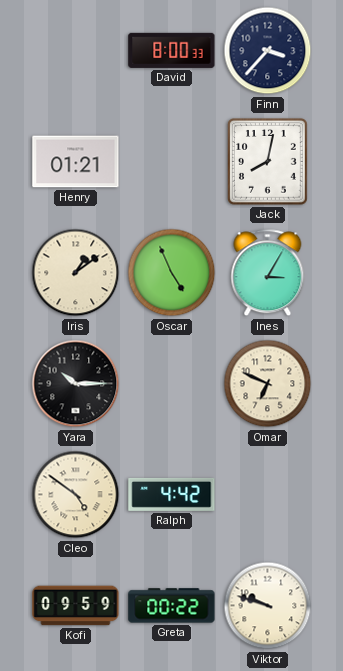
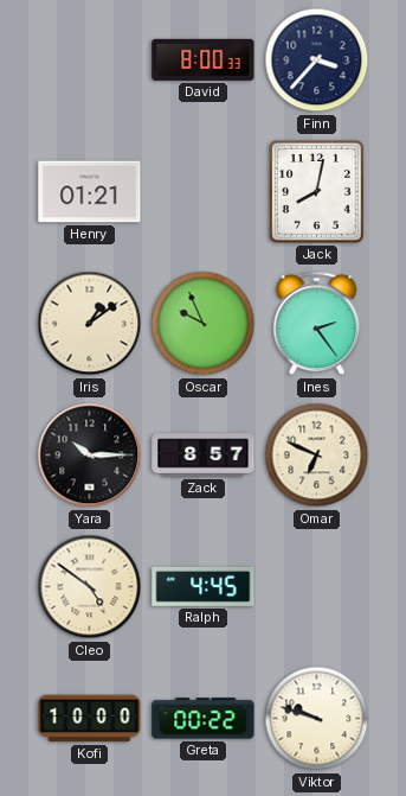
Oscar: 4:56 -> 9:56
Ines: 3:05 -> 2:24
Zack: none -> 8:57
Ralph: 4:42 -> 4:45
Kofi: 09:59 -> 10:00
